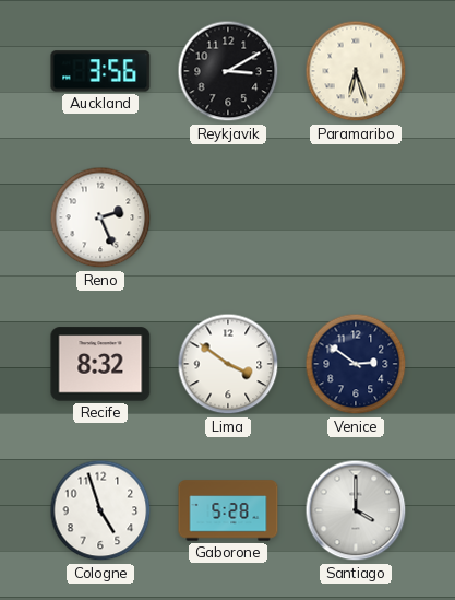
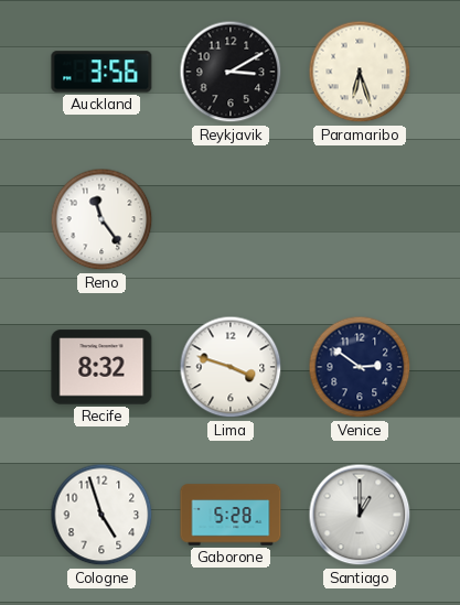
Reno: 2:26 -> 11:24
Lima: 3:51 -> 3:48
Santiago: 4:00 -> 1:00
